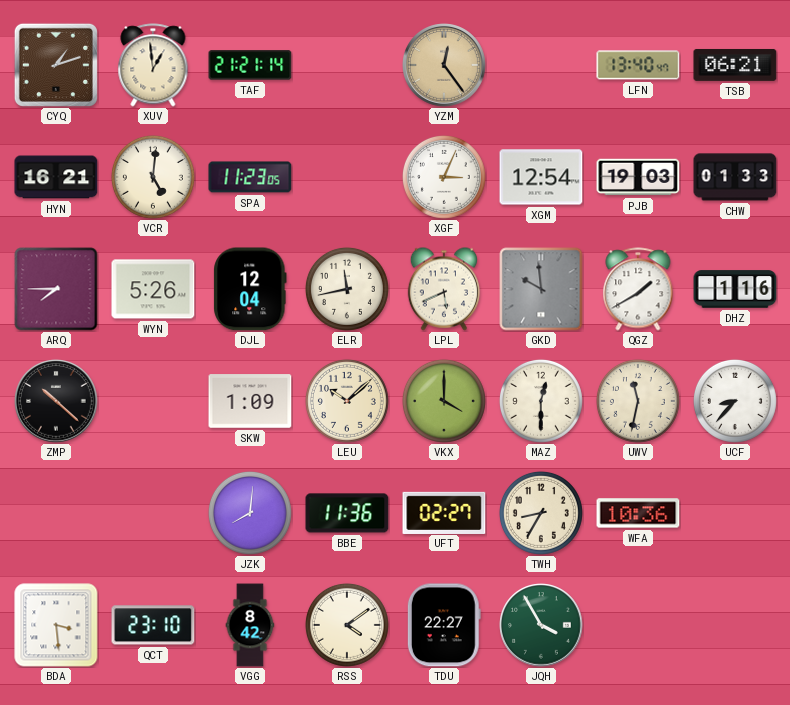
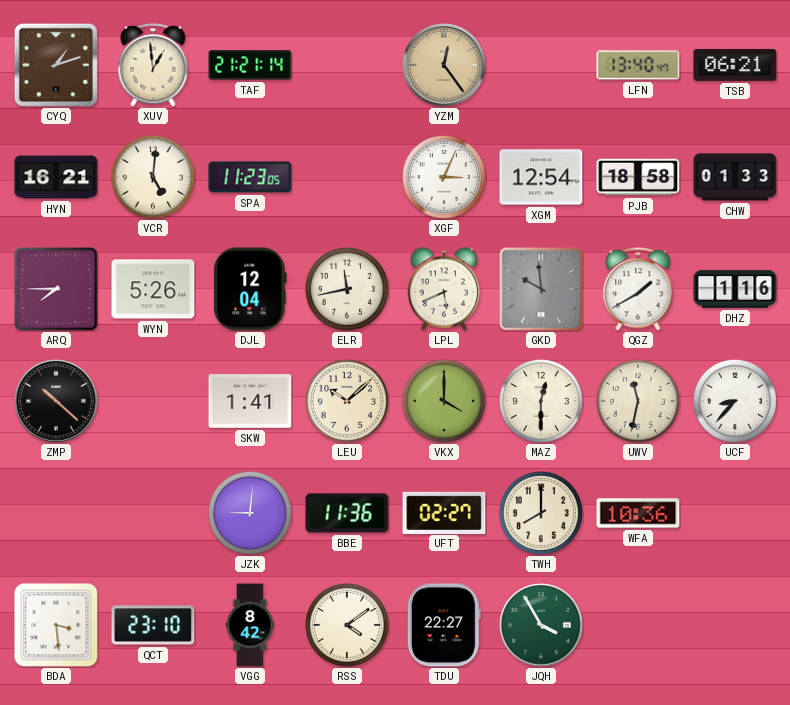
PJB: 19:03 -> 18:58
SKW: 1:09 -> 1:41
JZK: 8:01 -> 9:01
TWH: 8:35 -> 8:00
